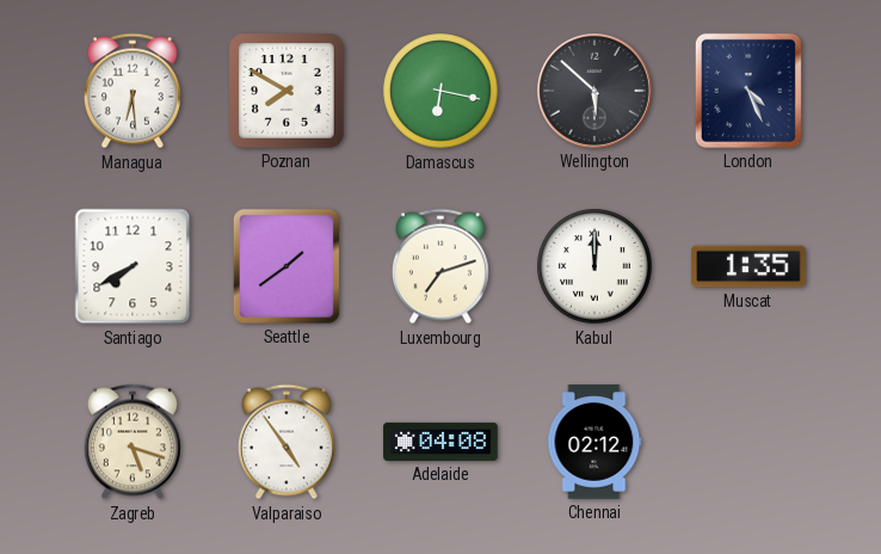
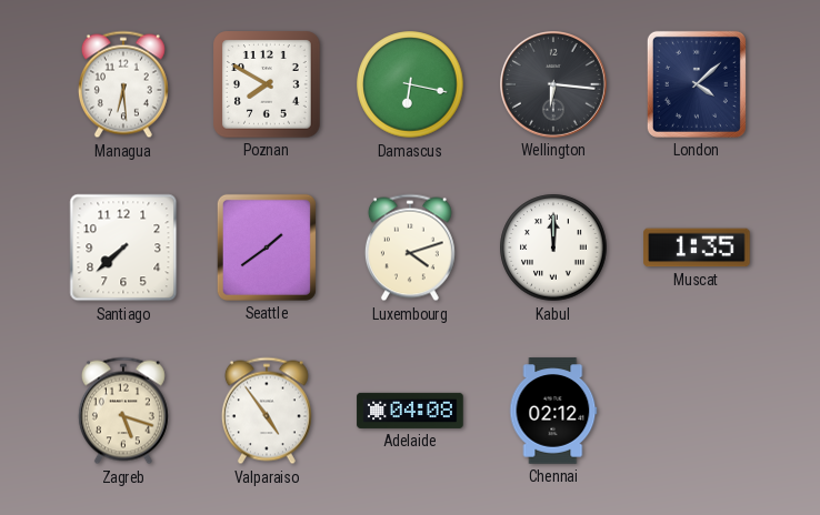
Wellington: 5:52 -> 6:16
London: 4:26 -> 4:08
Santiago: 7:40 -> 7:38
Luxembourg: 7:12 -> 4:12
